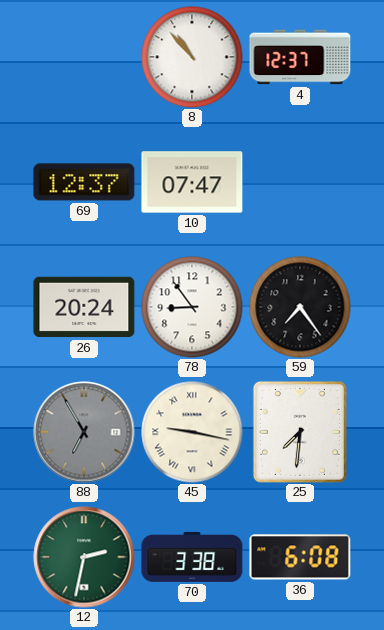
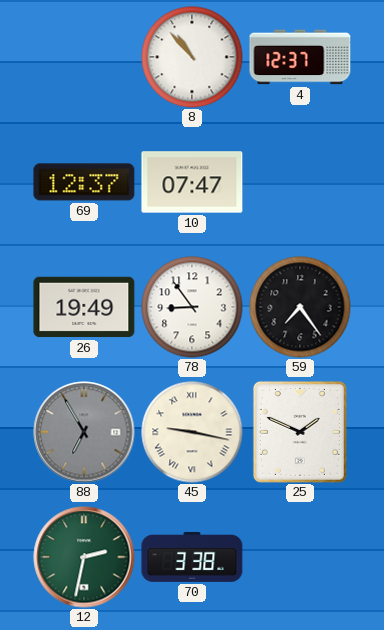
26: 20:24 -> 19:49
25: 7:31 -> 1:49
36: 6:08 -> none
